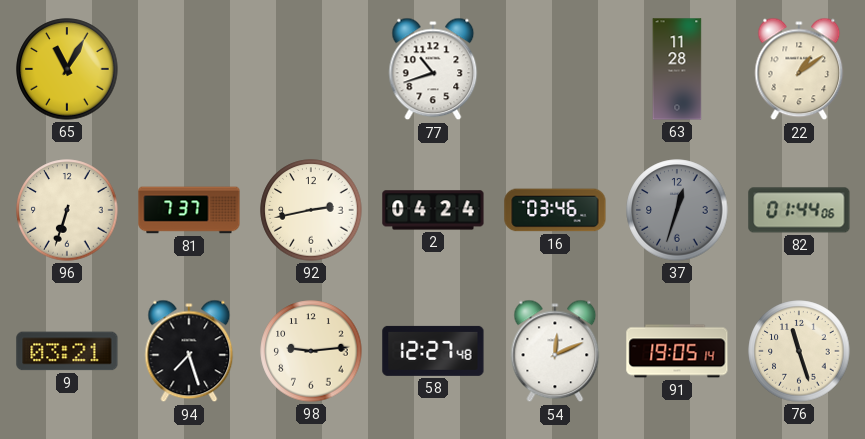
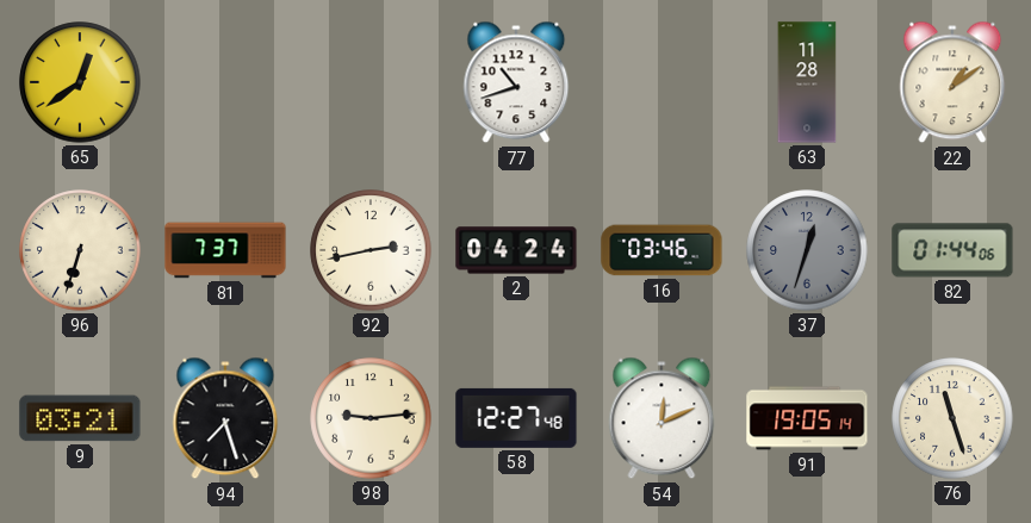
65: 11:05 -> 12:39
